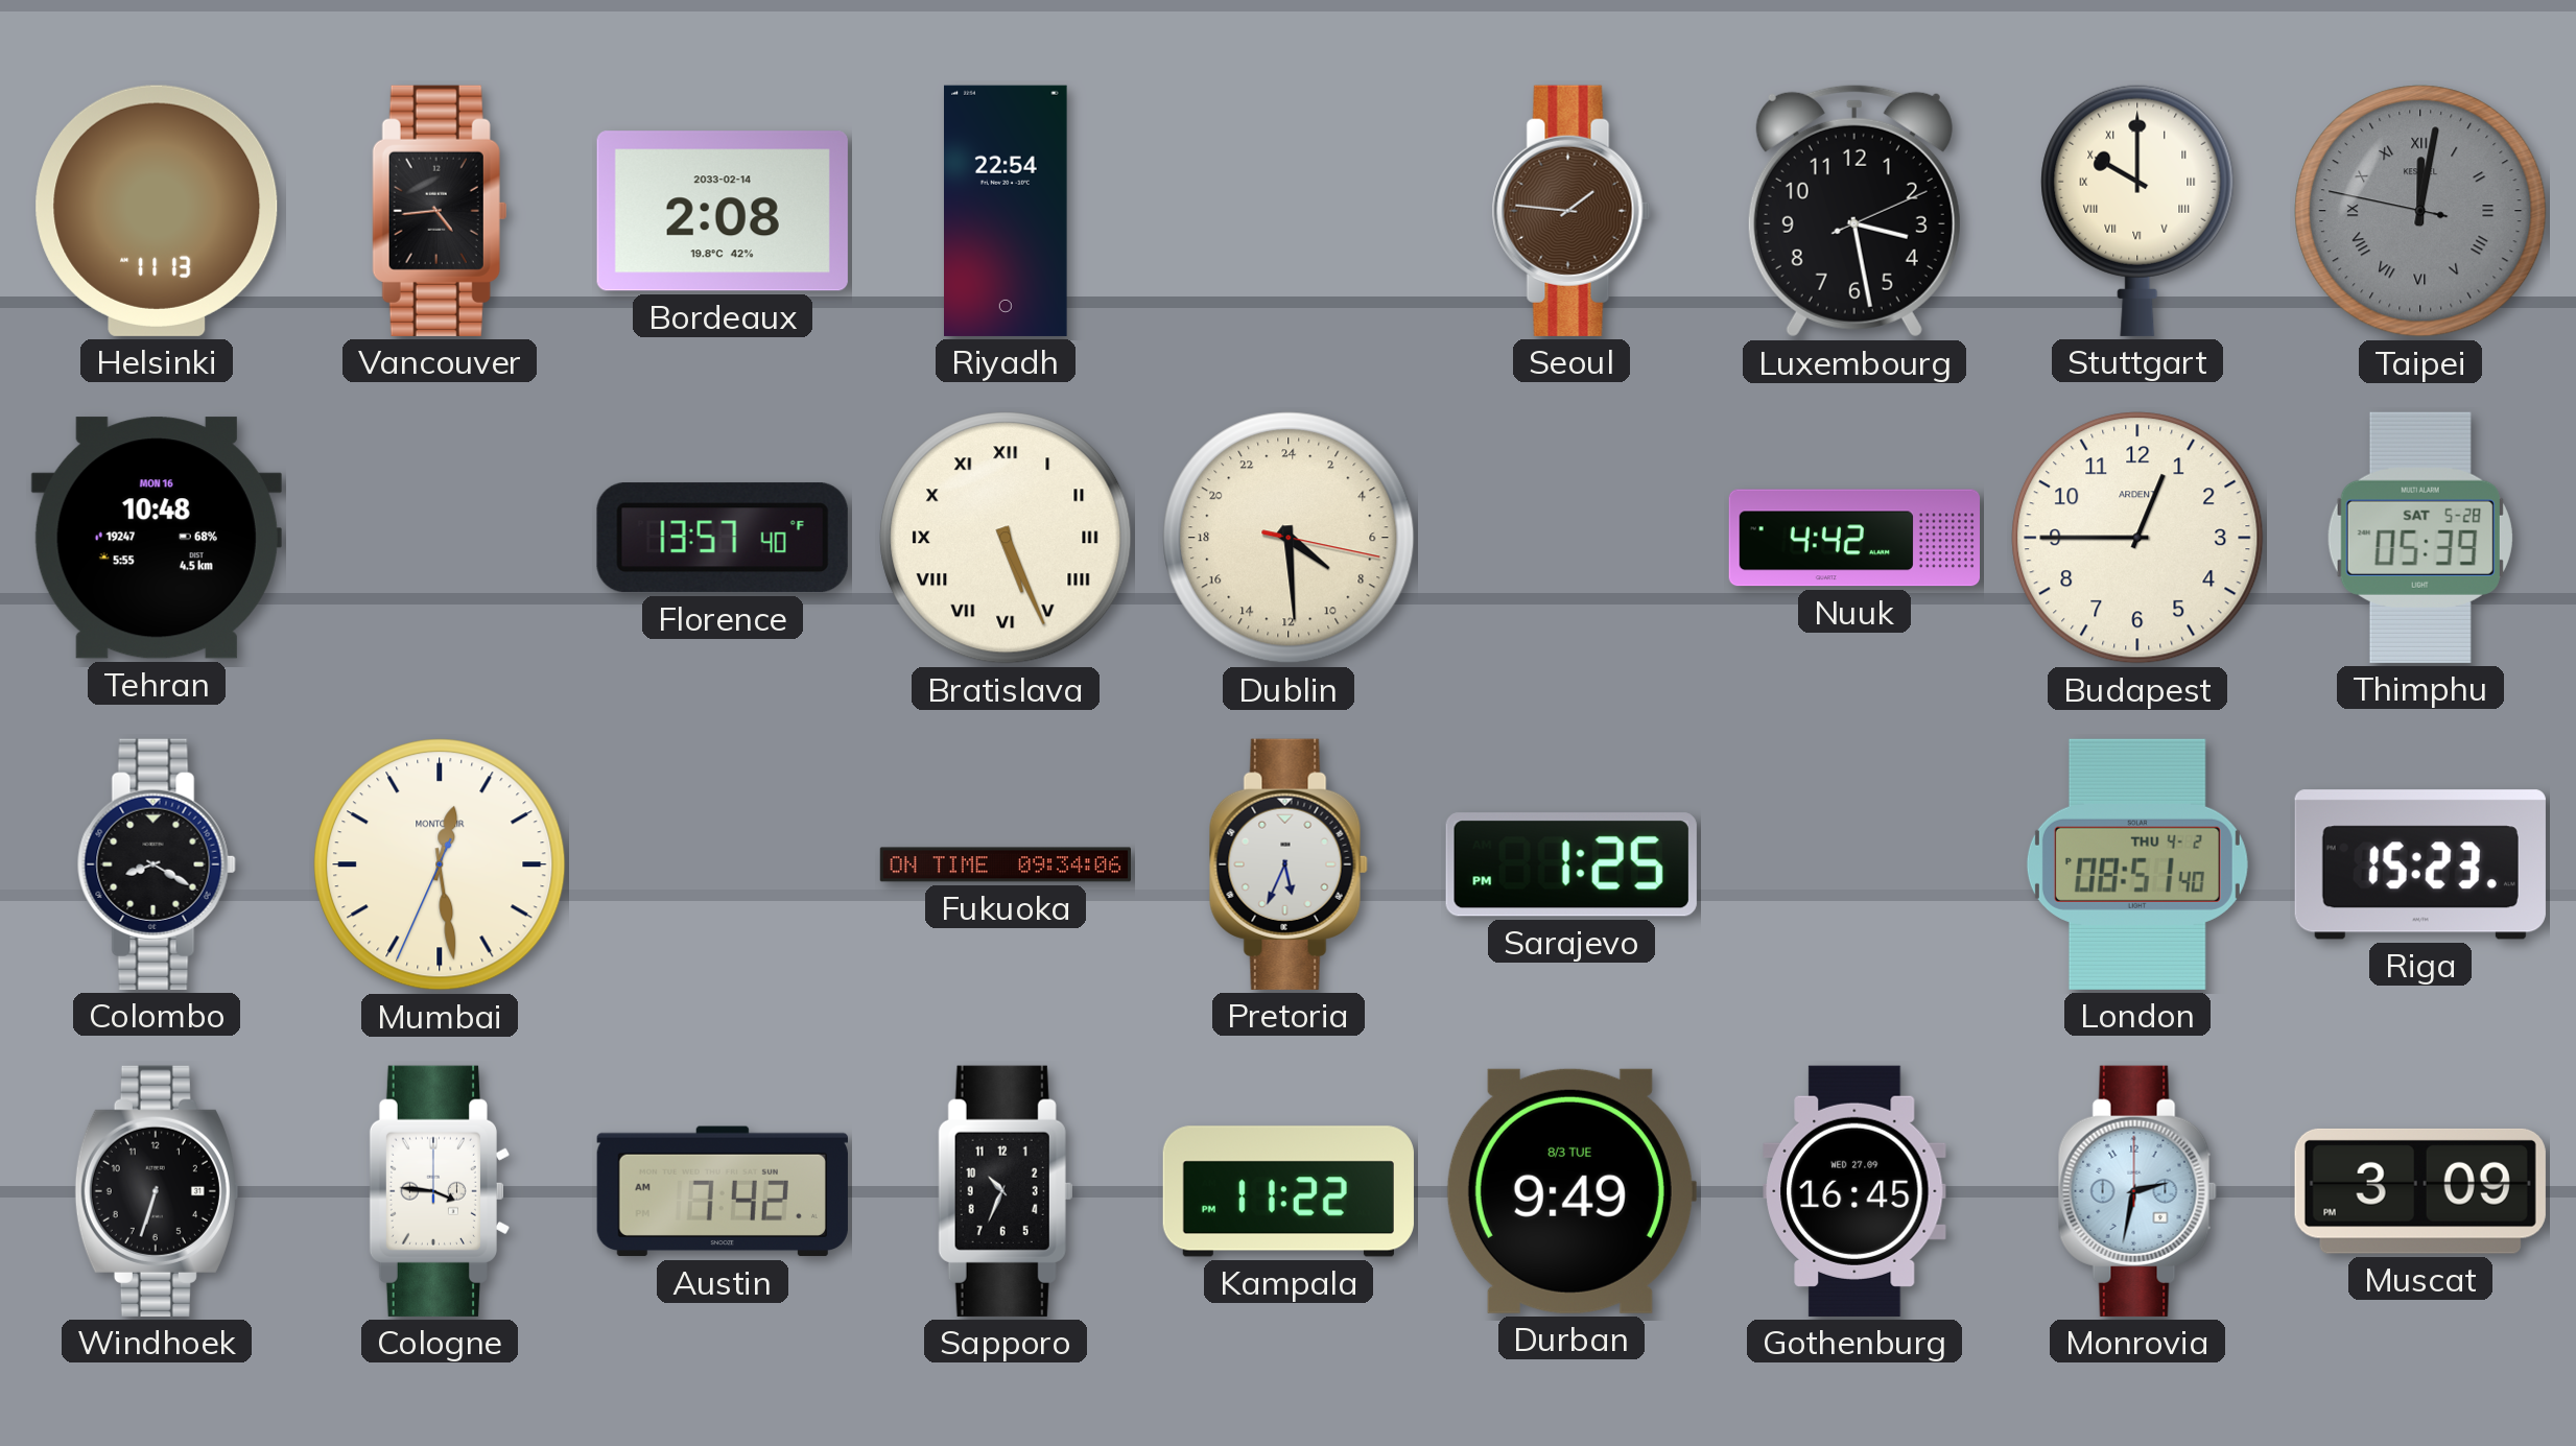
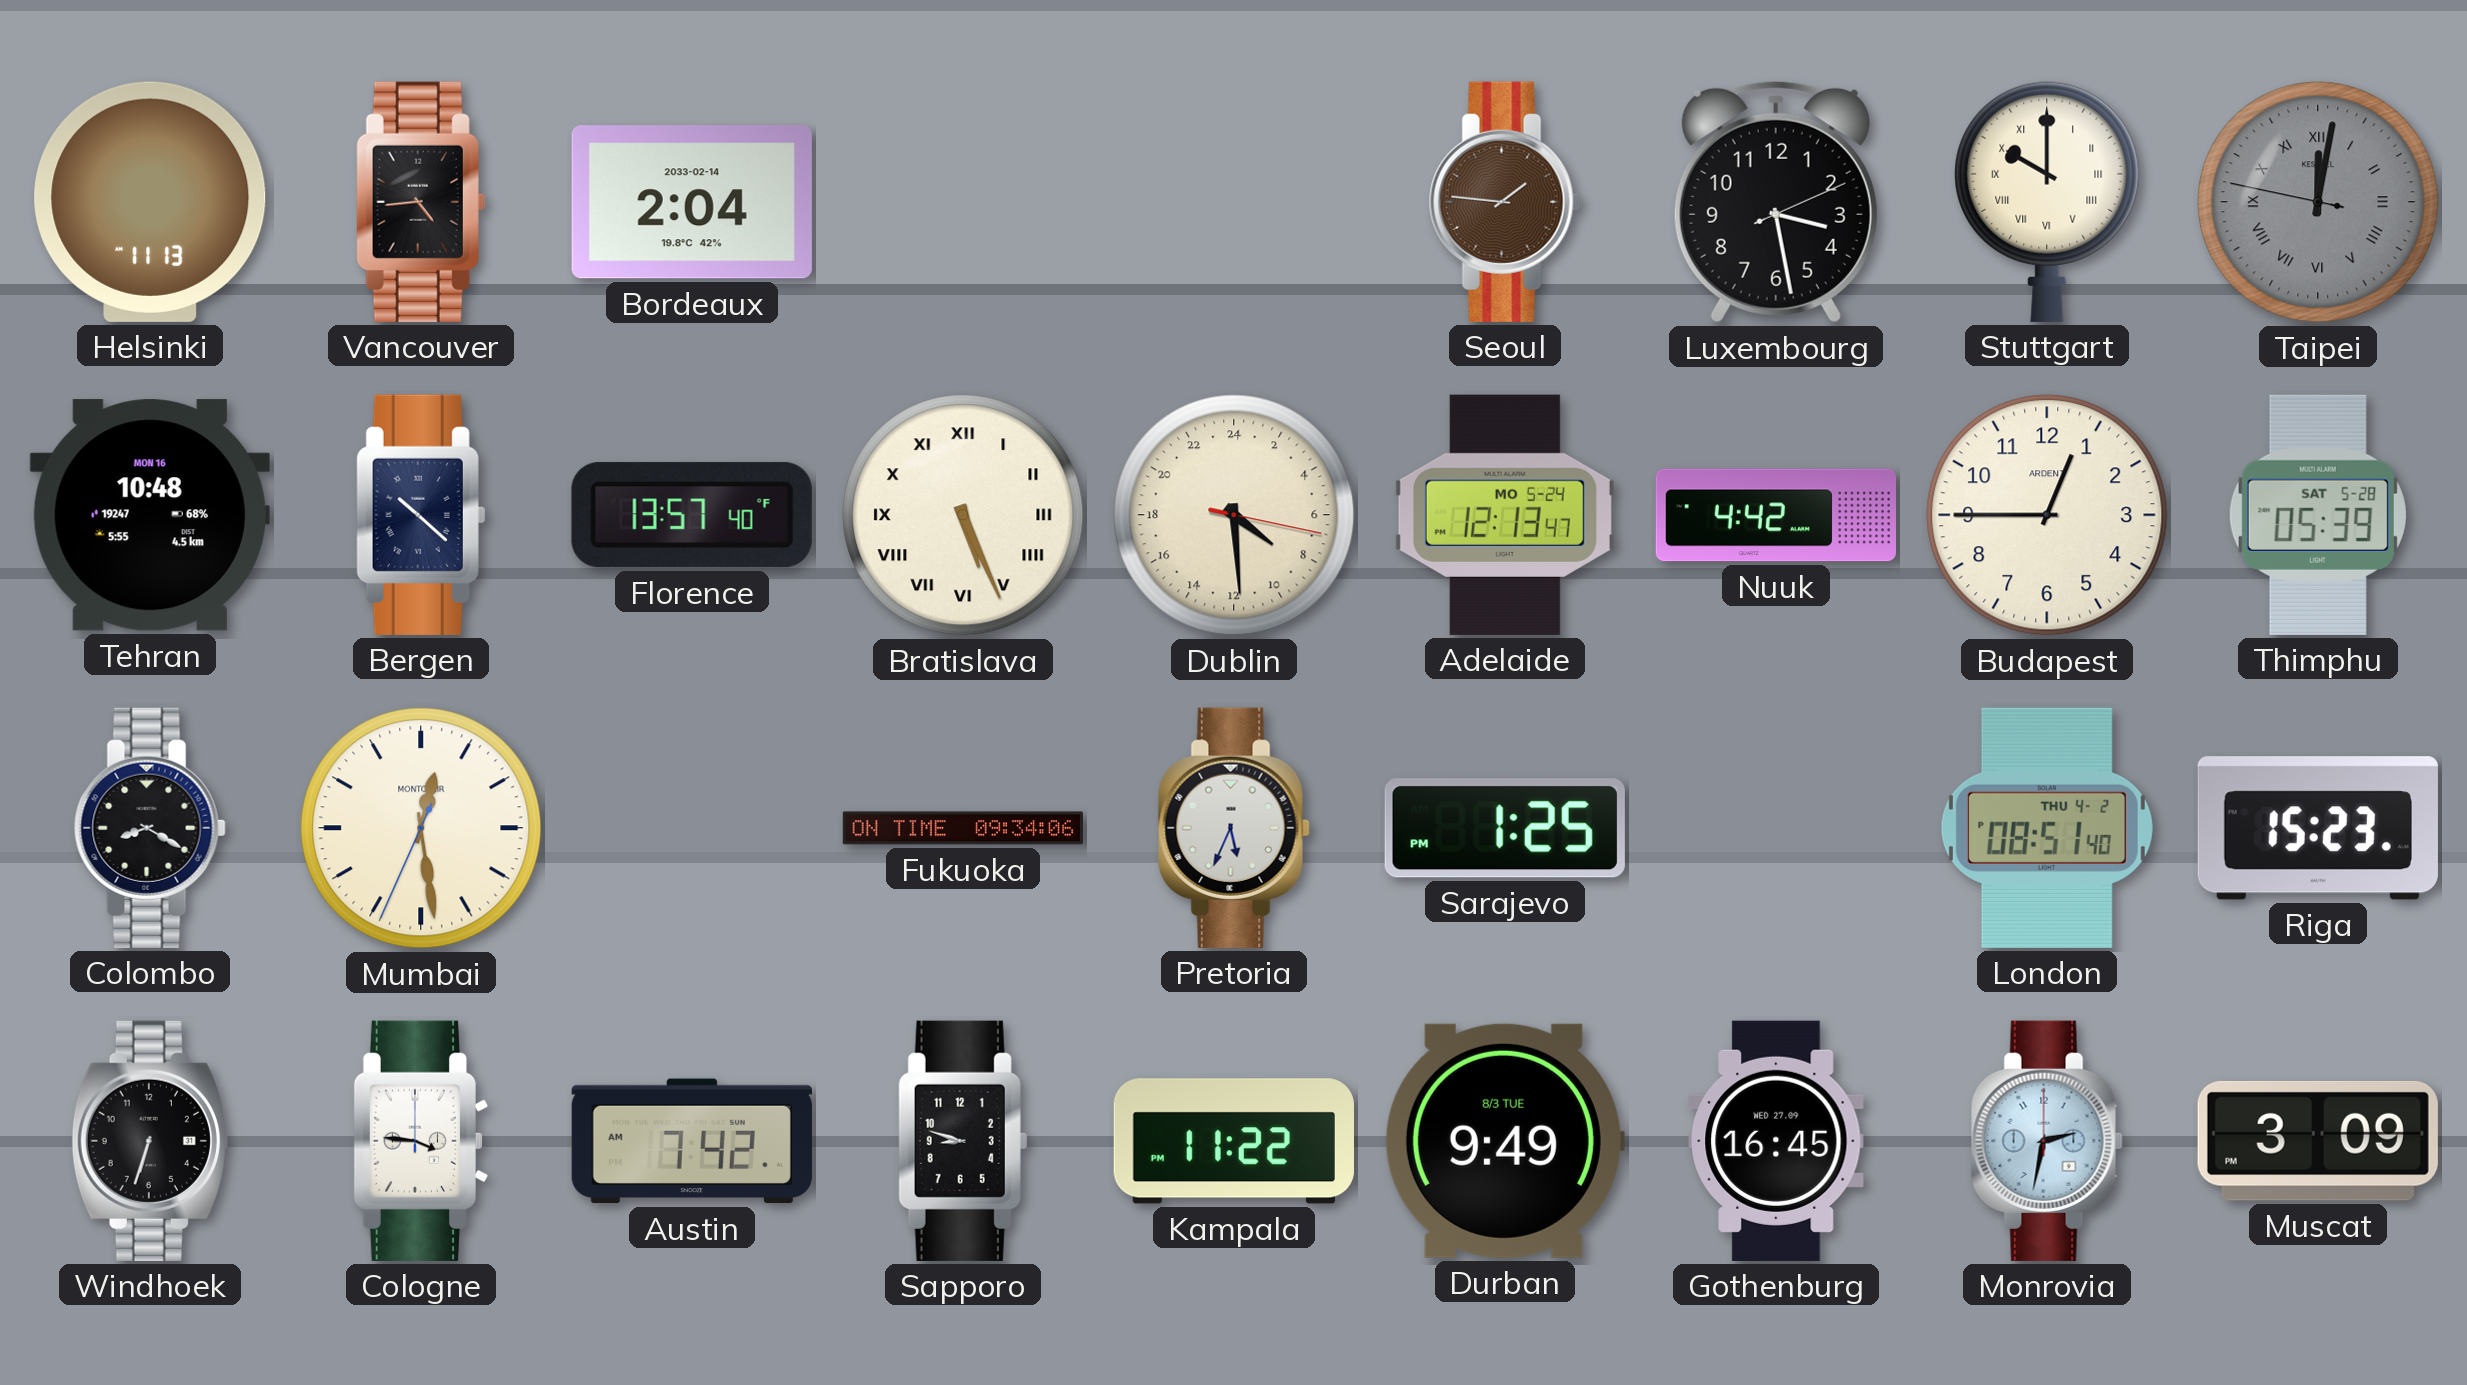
Bordeaux: 2:08 -> 2:04
Riyadh: 22:54 -> none
Bergen: none -> 10:22
Adelaide: none -> 12:13
Sapporo: 10:34 -> 8:48
